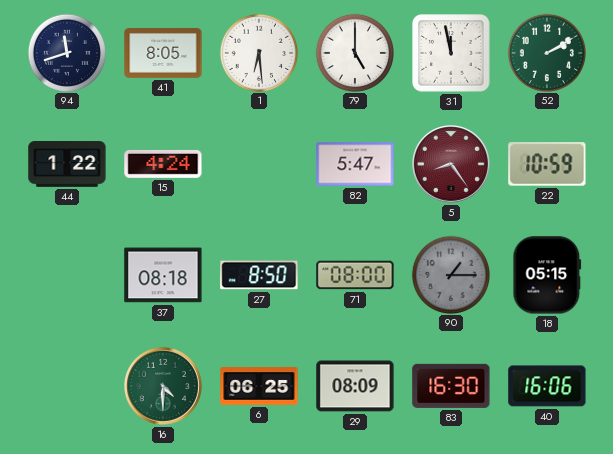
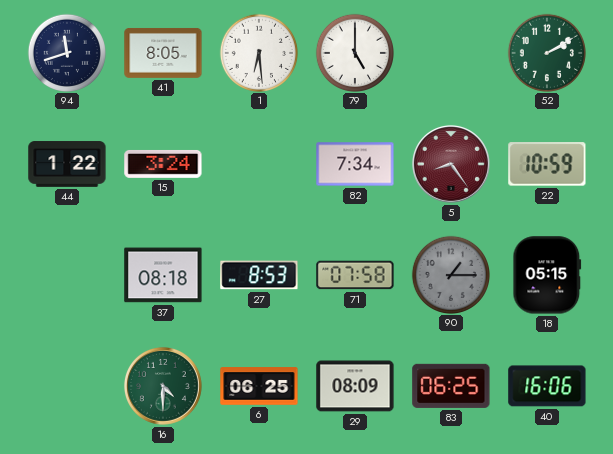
31: 11:58 -> none
15: 4:24 -> 3:24
82: 5:47 -> 7:34
27: 8:50 -> 8:53
71: 08:00 -> 07:58
83: 16:30 -> 06:25
